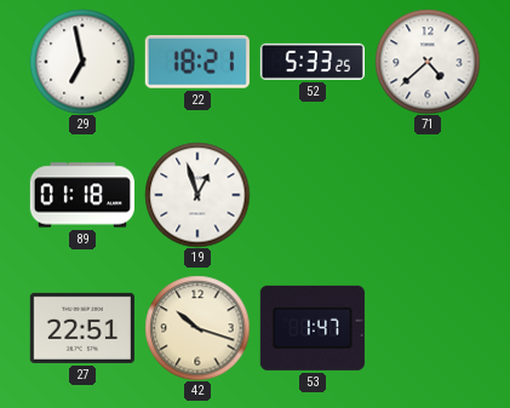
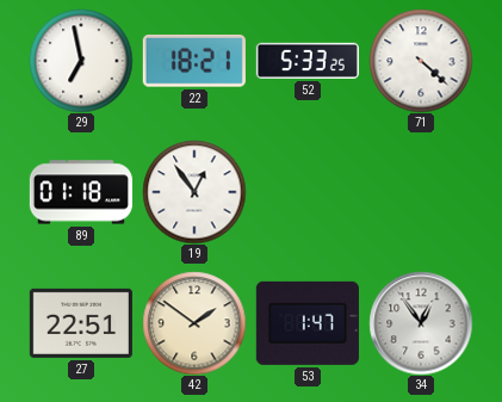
71: 4:38 -> 4:22
19: 12:57 -> 12:54
42: 10:18 -> 1:51
34: none -> 12:54
